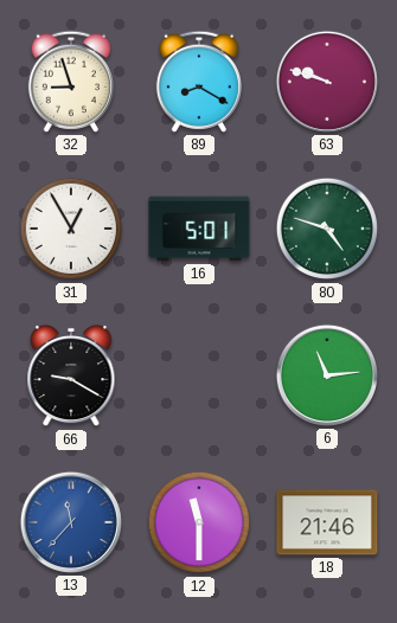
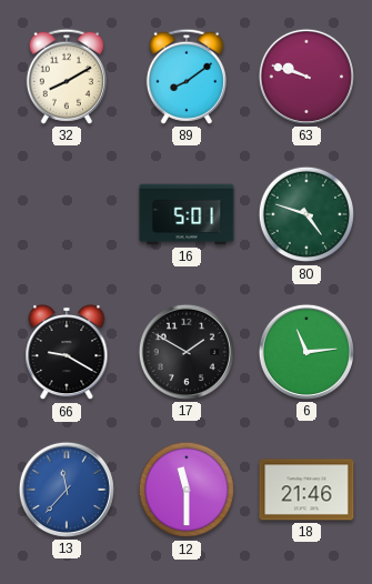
32: 8:57 -> 8:10
89: 8:20 -> 8:09
31: 12:55 -> none
17: none -> 1:50
